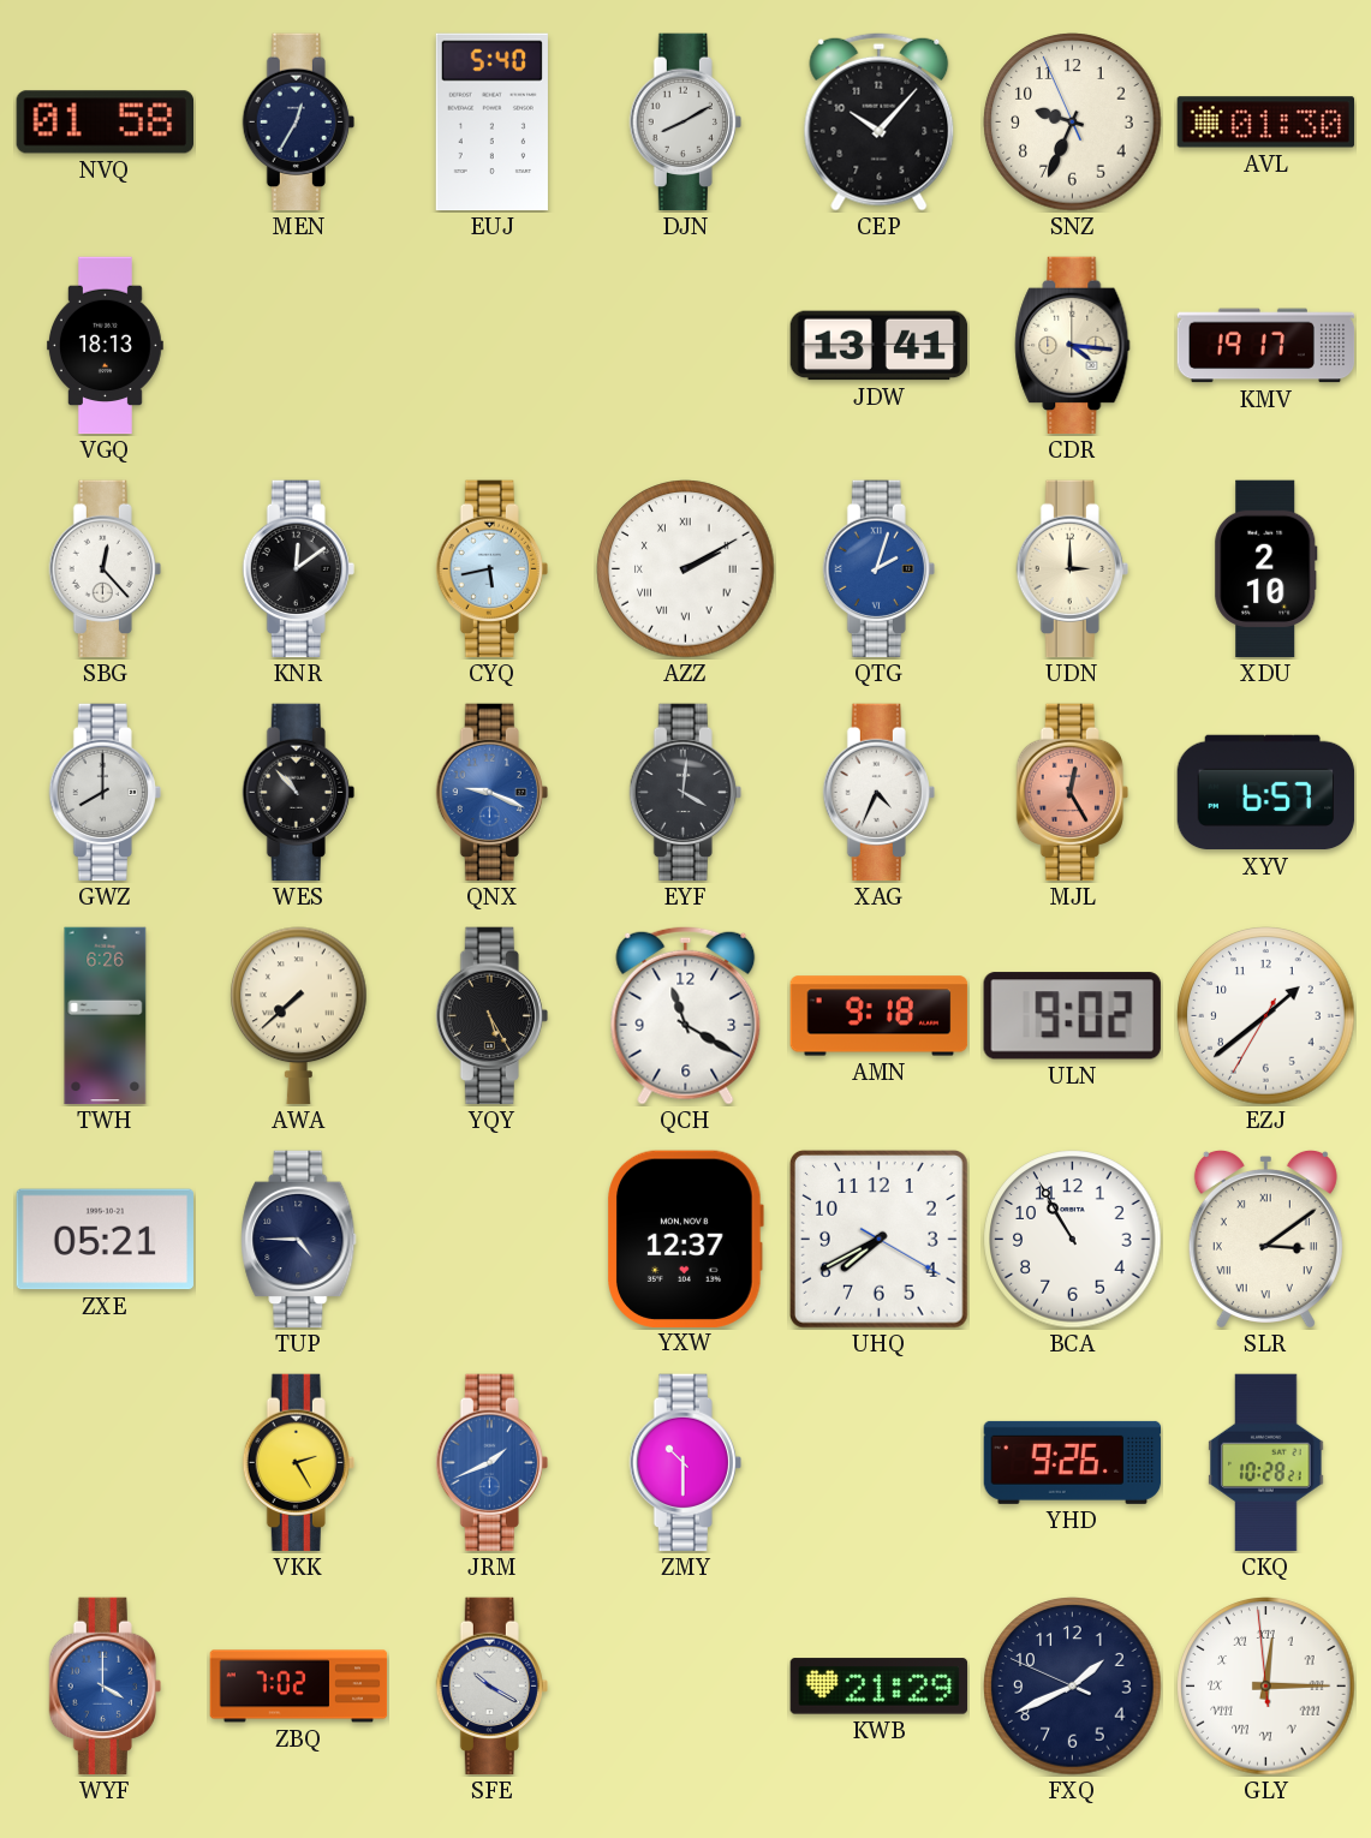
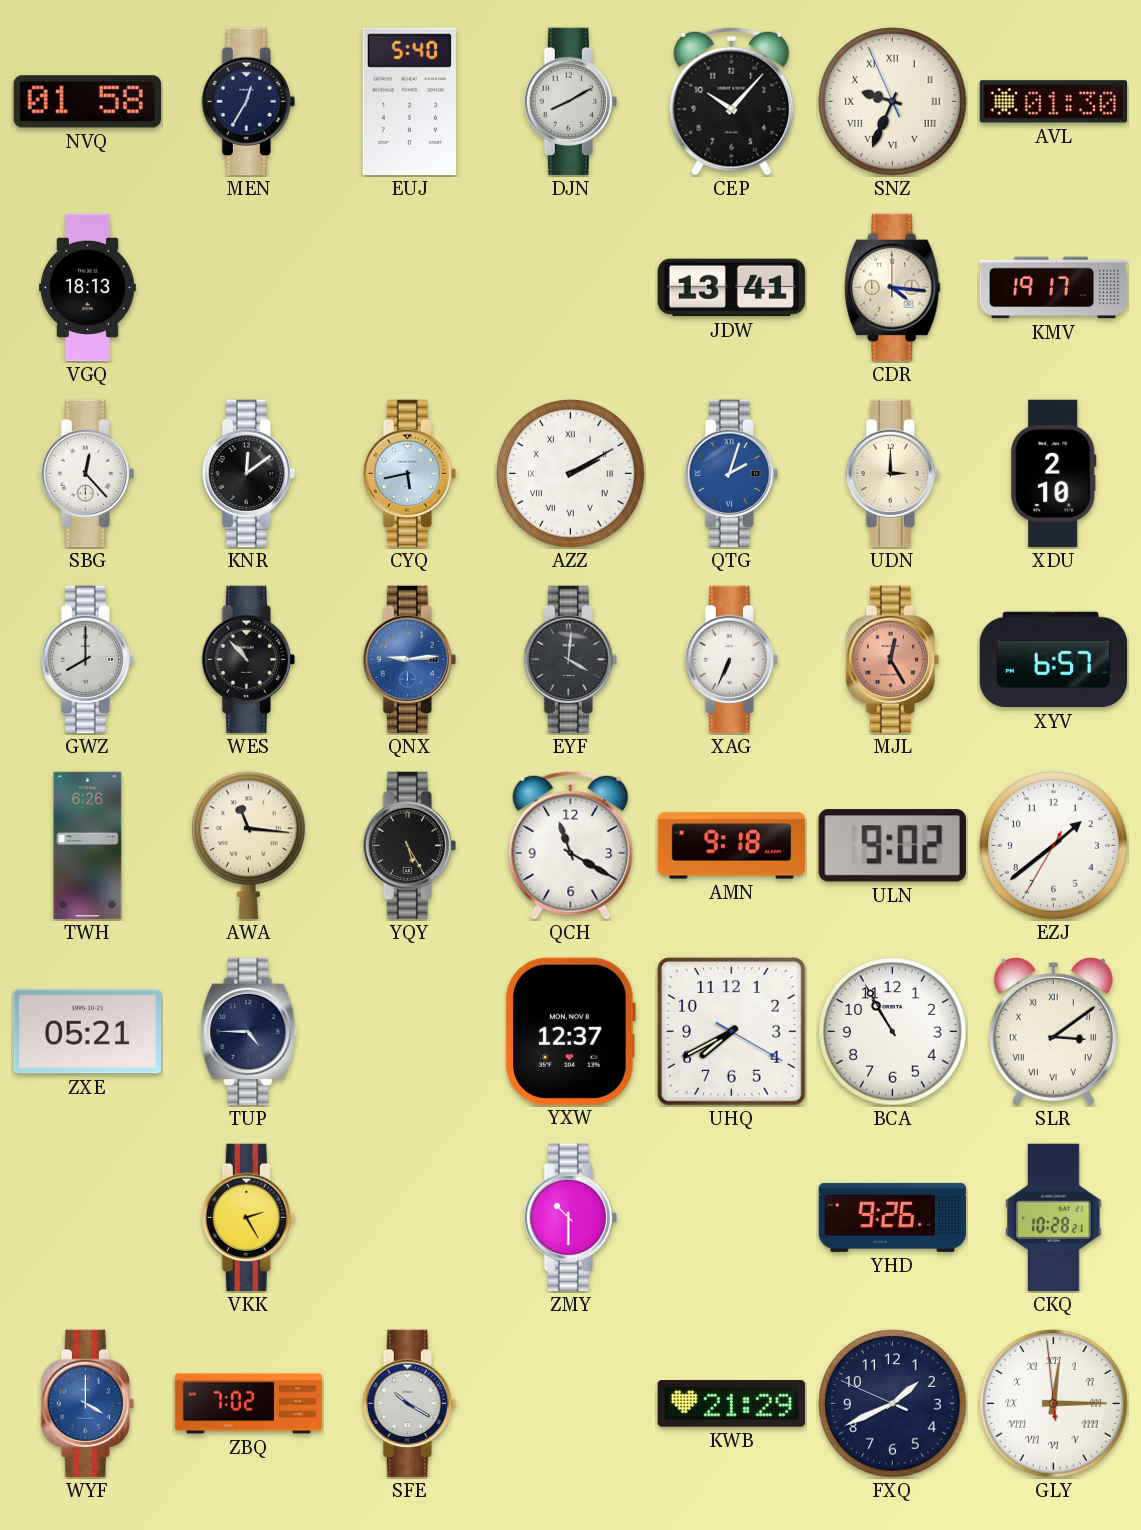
SNZ numerals: Arabic -> Roman
QNX: 9:19 -> 9:14
XAG: 4:34 -> 6:34
AWA: 7:38 -> 11:16
JRM: 1:41 -> none
